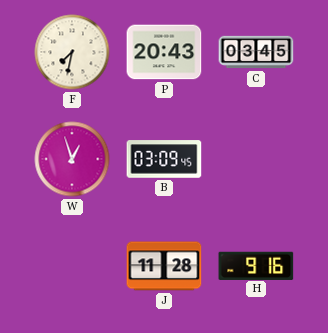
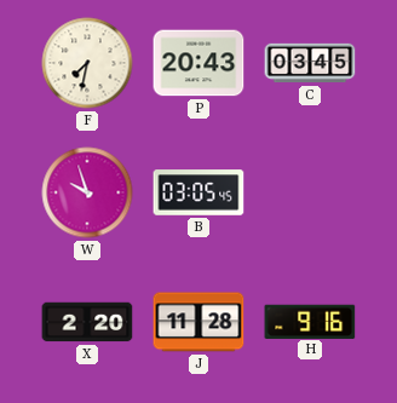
W: 12:57 -> 9:57
B: 03:09 -> 03:05
X: none -> 2:20
